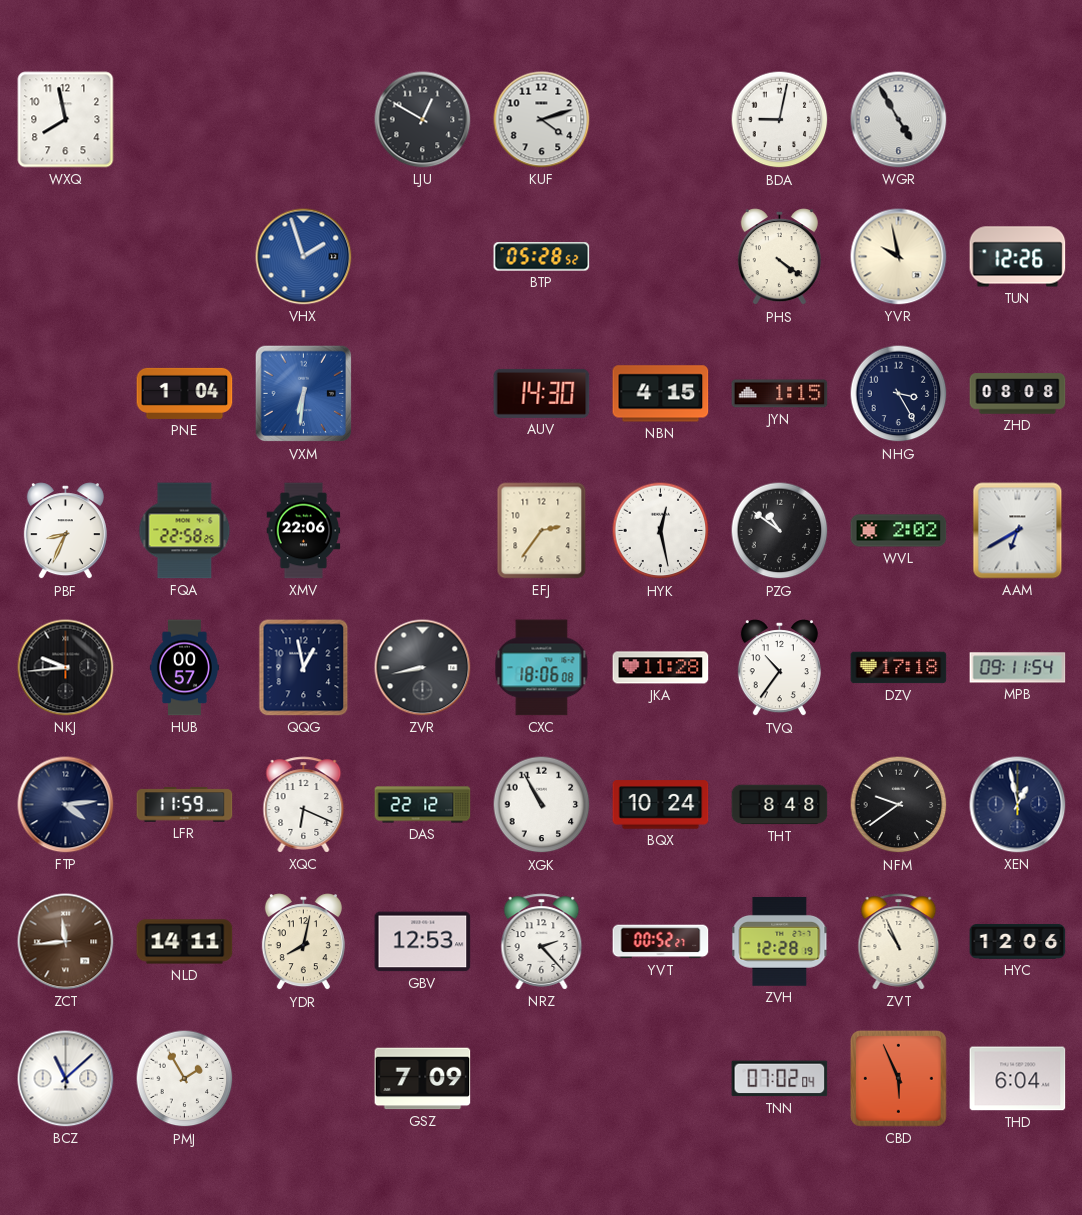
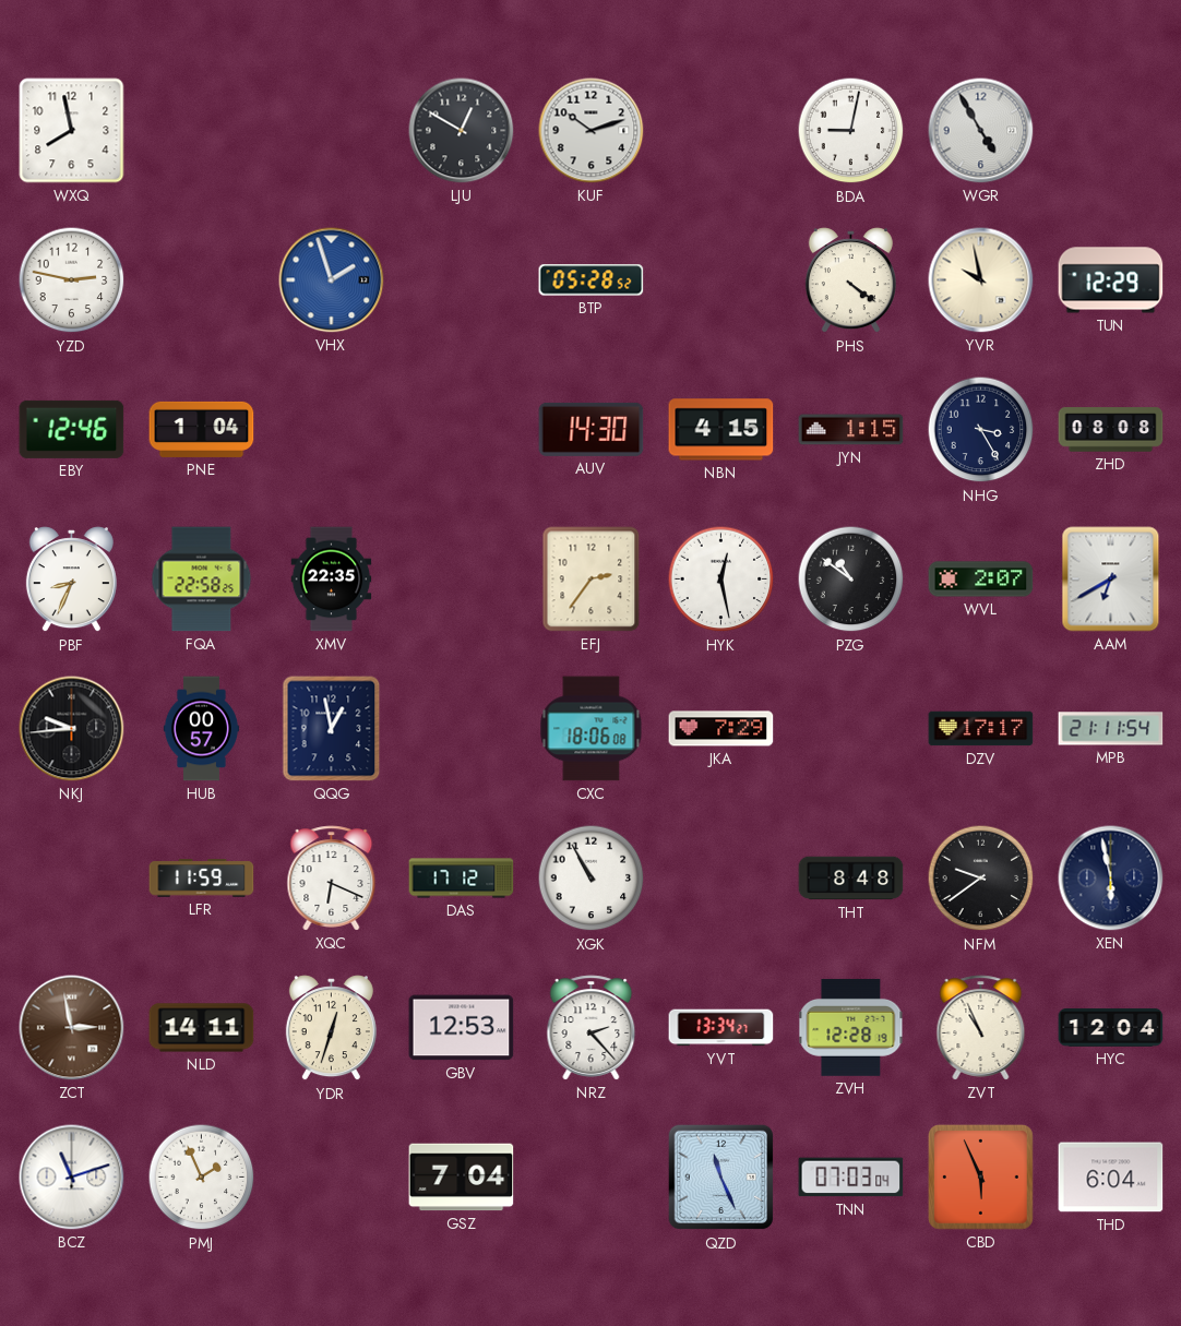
KUF: 4:12 -> 10:12
YZD: none -> 2:47
TUN: 12:26 -> 12:29
EBY: none -> 12:46
VXM: 6:31 -> none
XMV: 22:06 -> 22:35
WVL: 2:02 -> 2:07
ZVR: 8:43 -> none
JKA: 11:28 -> 7:29
TVQ: 10:36 -> none
DZV: 17:18 -> 17:17
MPB: 09:11 -> 21:11
FTP: 4:14 -> none
DAS: 22:12 -> 17:12
BQX: 10:24 -> none
XEN: 12:58 -> 5:58
ZCT: 11:44 -> 2:58
YDR: 8:02 -> 12:33
YVT: 00:52 -> 13:34
HYC: 12:06 -> 12:04
BCZ: 11:08 -> 11:12
PMJ: 1:55 -> 1:56
GSZ: 7:09 -> 7:04
QZD: none -> 11:26
TNN: 07:02 -> 07:03
